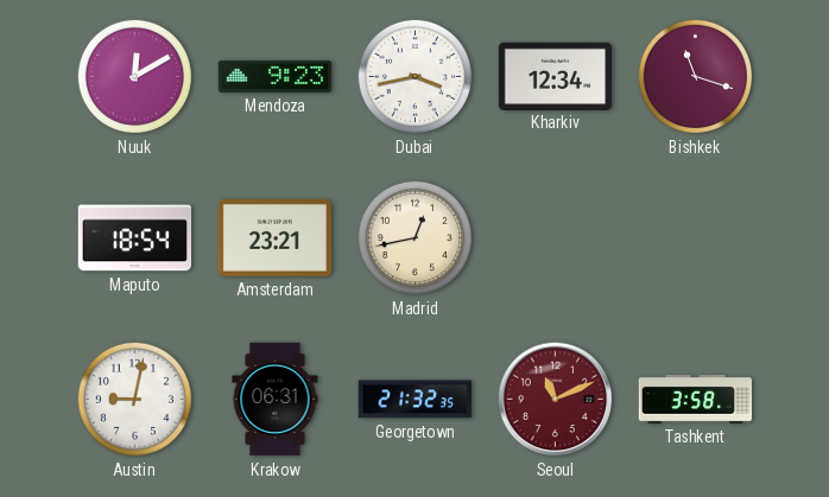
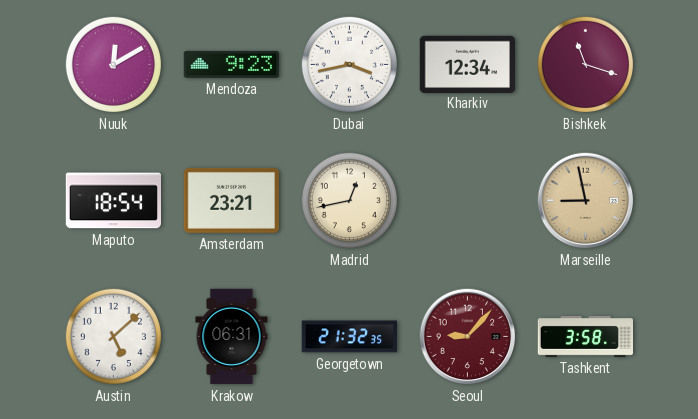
Marseille: none -> 8:58
Austin: 9:02 -> 5:08
Seoul: 11:11 -> 9:07
